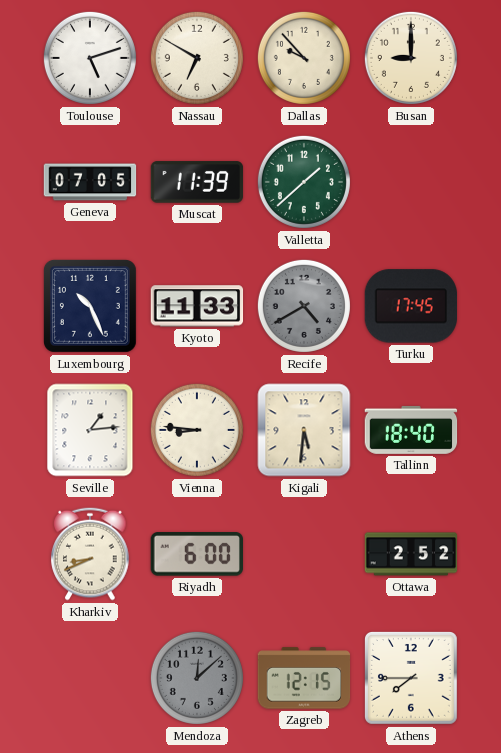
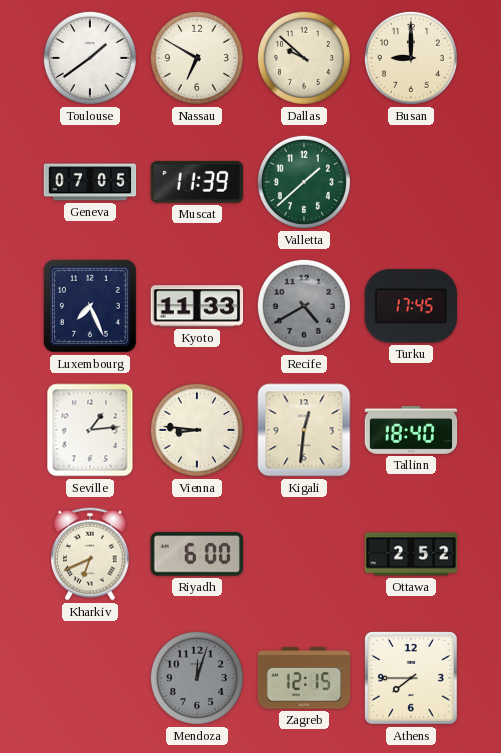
Toulouse: 5:12 -> 1:39
Dallas: 9:53 -> 9:52
Luxembourg: 10:26 -> 7:26
Kigali: 5:31 -> 12:31
Kharkiv: 8:41 -> 6:41
Mendoza: 12:08 -> 12:03
